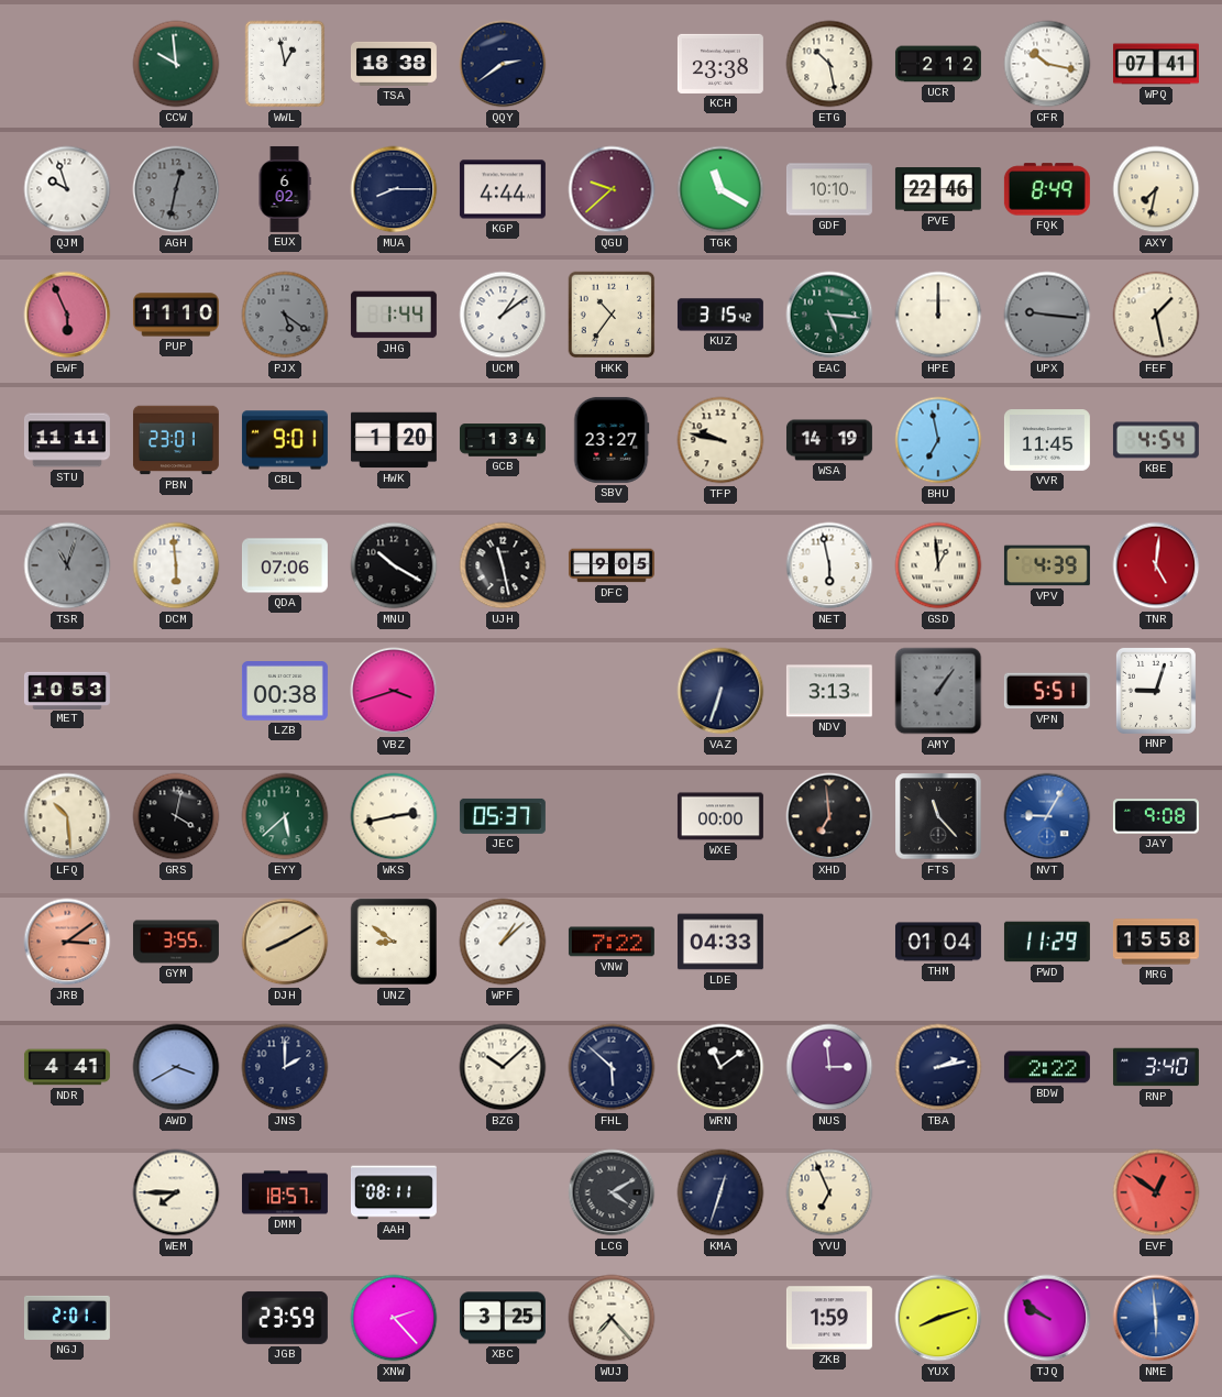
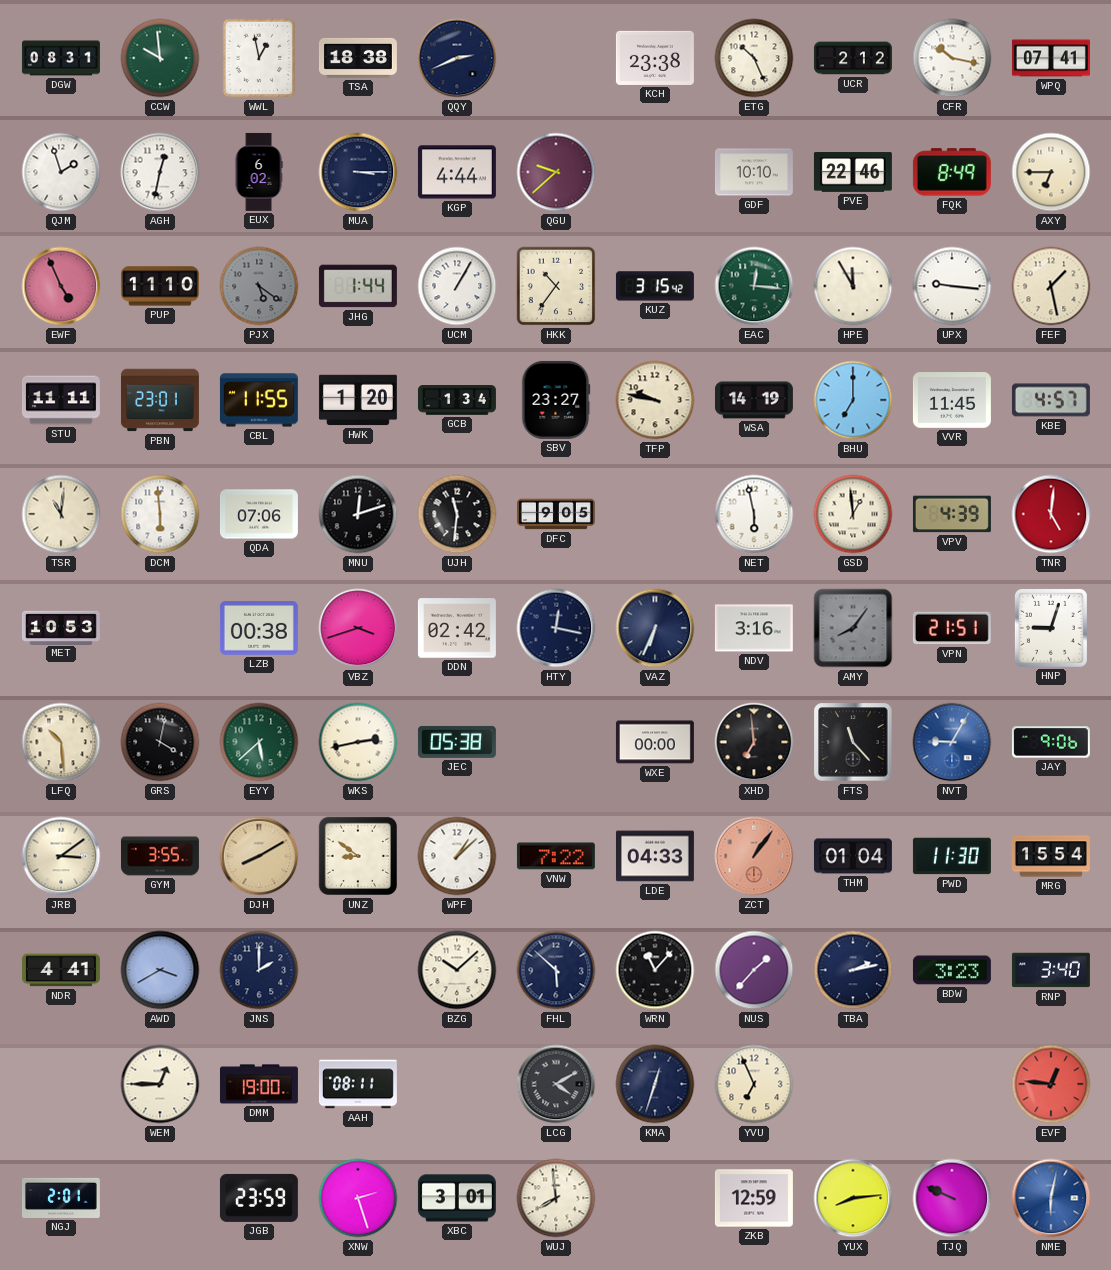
DGW: none -> 08:31
QQY: 2:39 -> 2:41
ETG: 10:28 -> 10:26
QJM: 9:57 -> 1:57
AGH dial: grey -> white
MUA: 8:15 -> 3:15
TGK: 11:20 -> none
AXY: 7:32 -> 6:45
EWF: 5:56 -> 4:56
UCM: 1:09 -> 1:05
EAC: 5:16 -> 12:16
HPE: 12:00 -> 11:55
UPX dial: grey -> white
CBL: 9:01 -> 11:55
BHU: 6:58 -> 7:00
KBE: 4:54 -> 4:57
TSR: 11:03 -> 11:01
TSR dial: grey -> cream
MNU: 10:20 -> 12:12
UJH: 11:28 -> 11:31
DDN: none -> 02:42
HTY: none -> 12:17
VAZ: 6:33 -> 6:34
NDV: 3:13 -> 3:16
AMY: 1:06 -> 8:06
VPN: 5:51 -> 21:51
JEC: 05:37 -> 05:38
JAY: 9:08 -> 9:06
JRB dial: salmon -> cream
ZCT: none -> 1:06
PWD: 11:29 -> 11:30
MRG: 15:58 -> 15:54
WRN: 11:09 -> 11:07
NUS: 2:59 -> 1:37
BDW: 2:22 -> 3:23
WEM: 7:45 -> 12:45
DMM: 18:57 -> 19:00
EVF: 12:51 -> 12:46
XNW: 2:23 -> 2:27
XBC: 3:25 -> 3:01
WUJ: 7:23 -> 7:59
ZKB: 1:59 -> 12:59
YUX: 8:12 -> 8:14
TJQ: 9:51 -> 9:49
NME: 5:59 -> 6:02
